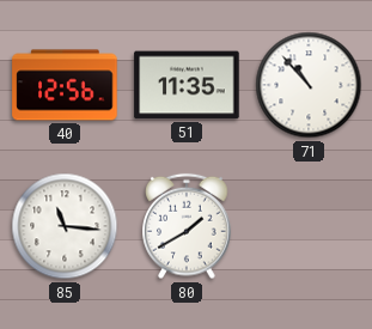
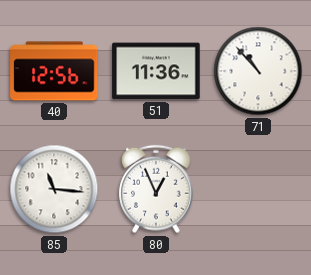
51: 11:35 -> 11:36
80: 1:40 -> 12:56
